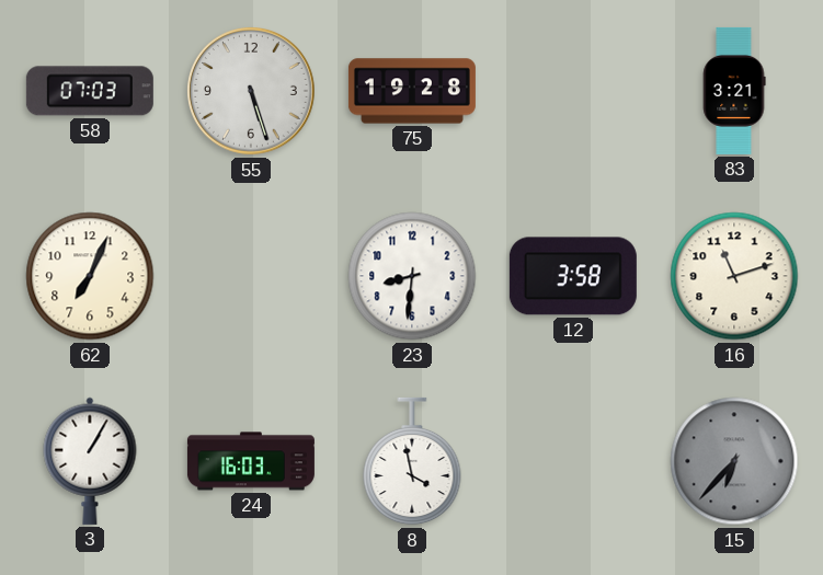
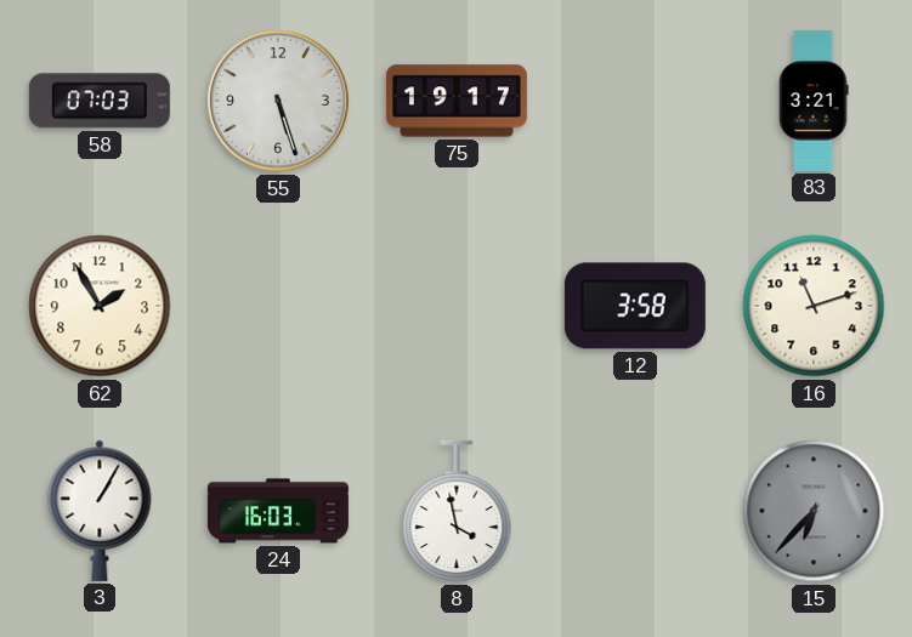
75: 19:28 -> 19:17
62: 7:04 -> 1:55
23: 8:31 -> none
